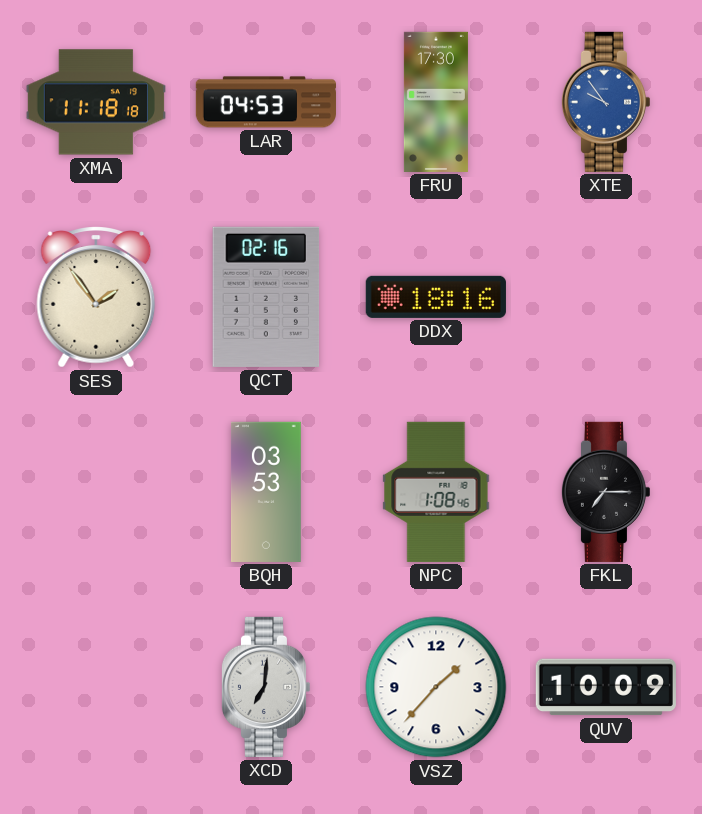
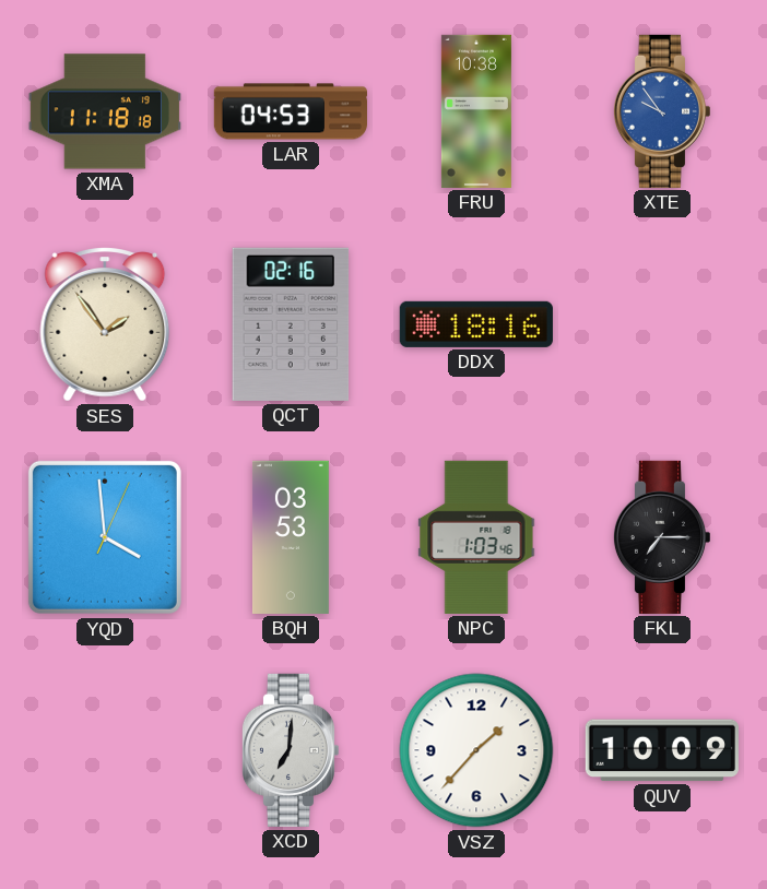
FRU: 17:30 -> 10:38
YQD: none -> 3:59
NPC: 1:08 -> 1:03
